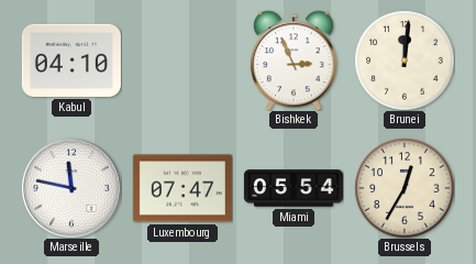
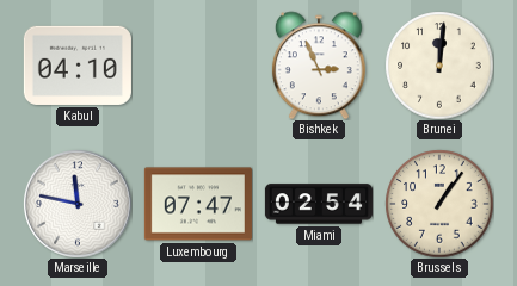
Miami: 05:54 -> 02:54
Brussels: 12:35 -> 1:06
